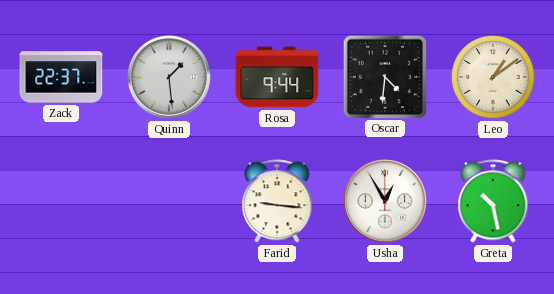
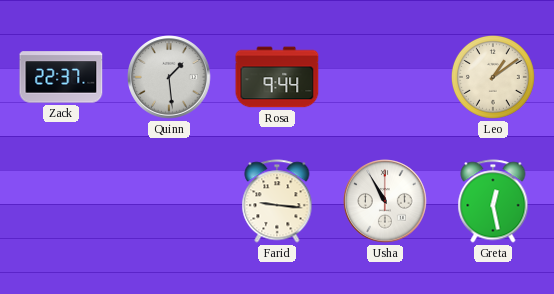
Oscar: 4:31 -> none
Usha: 12:55 -> 10:55
Greta: 10:28 -> 12:28
